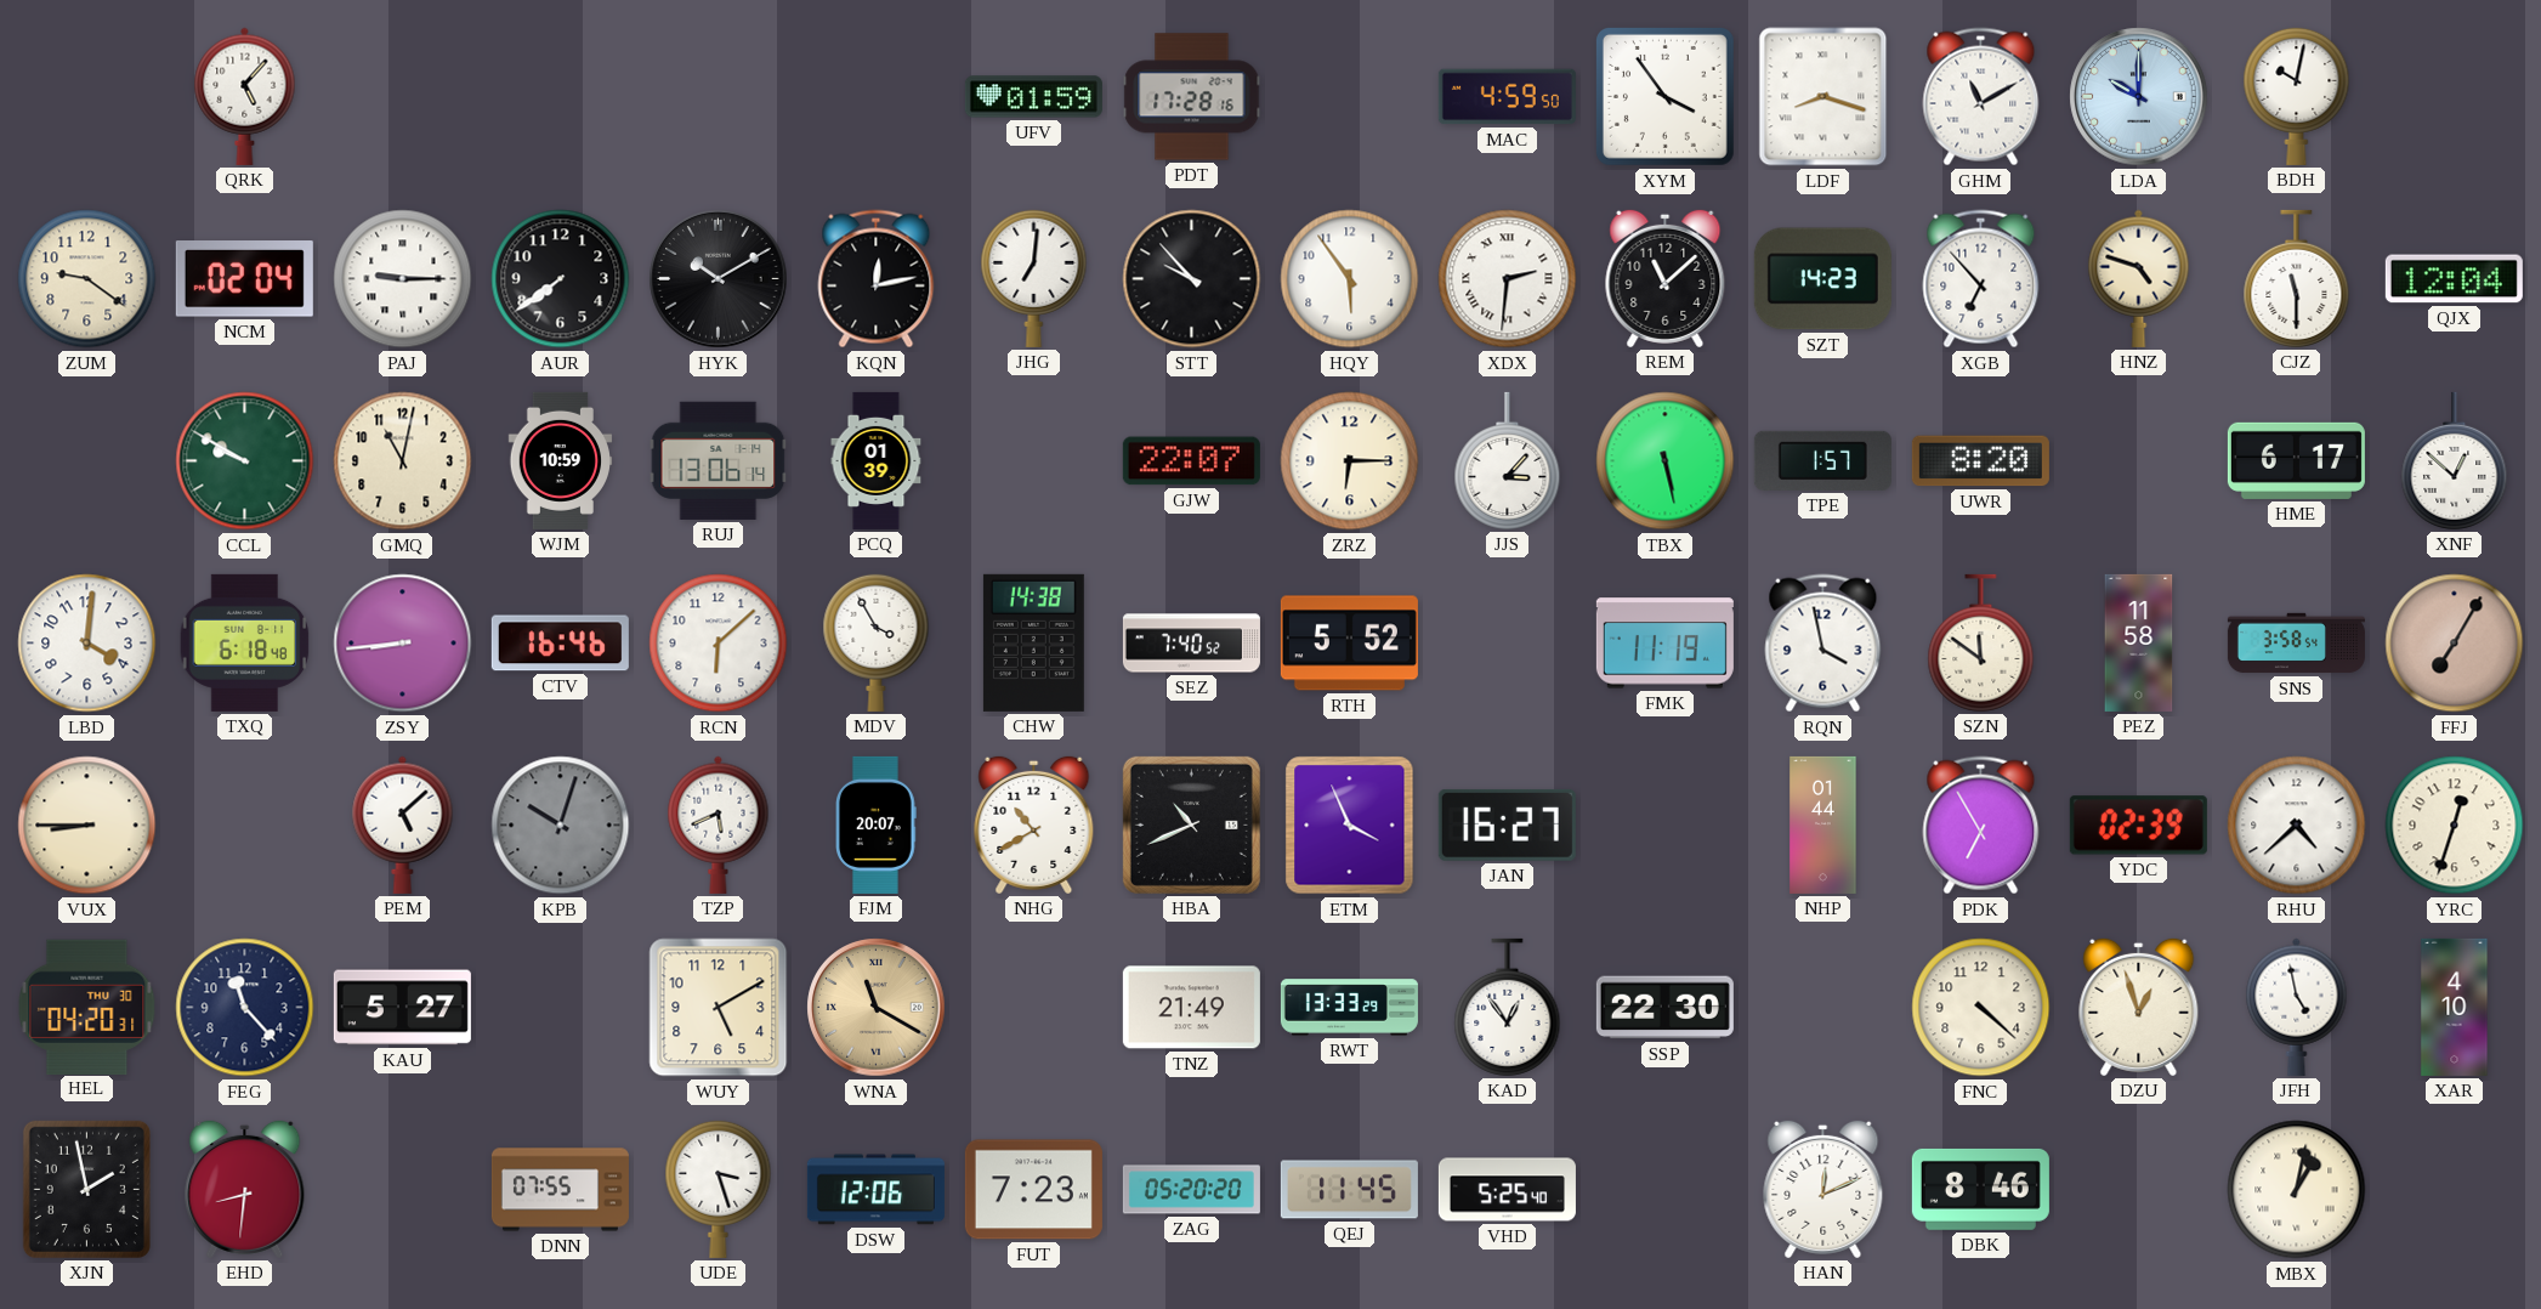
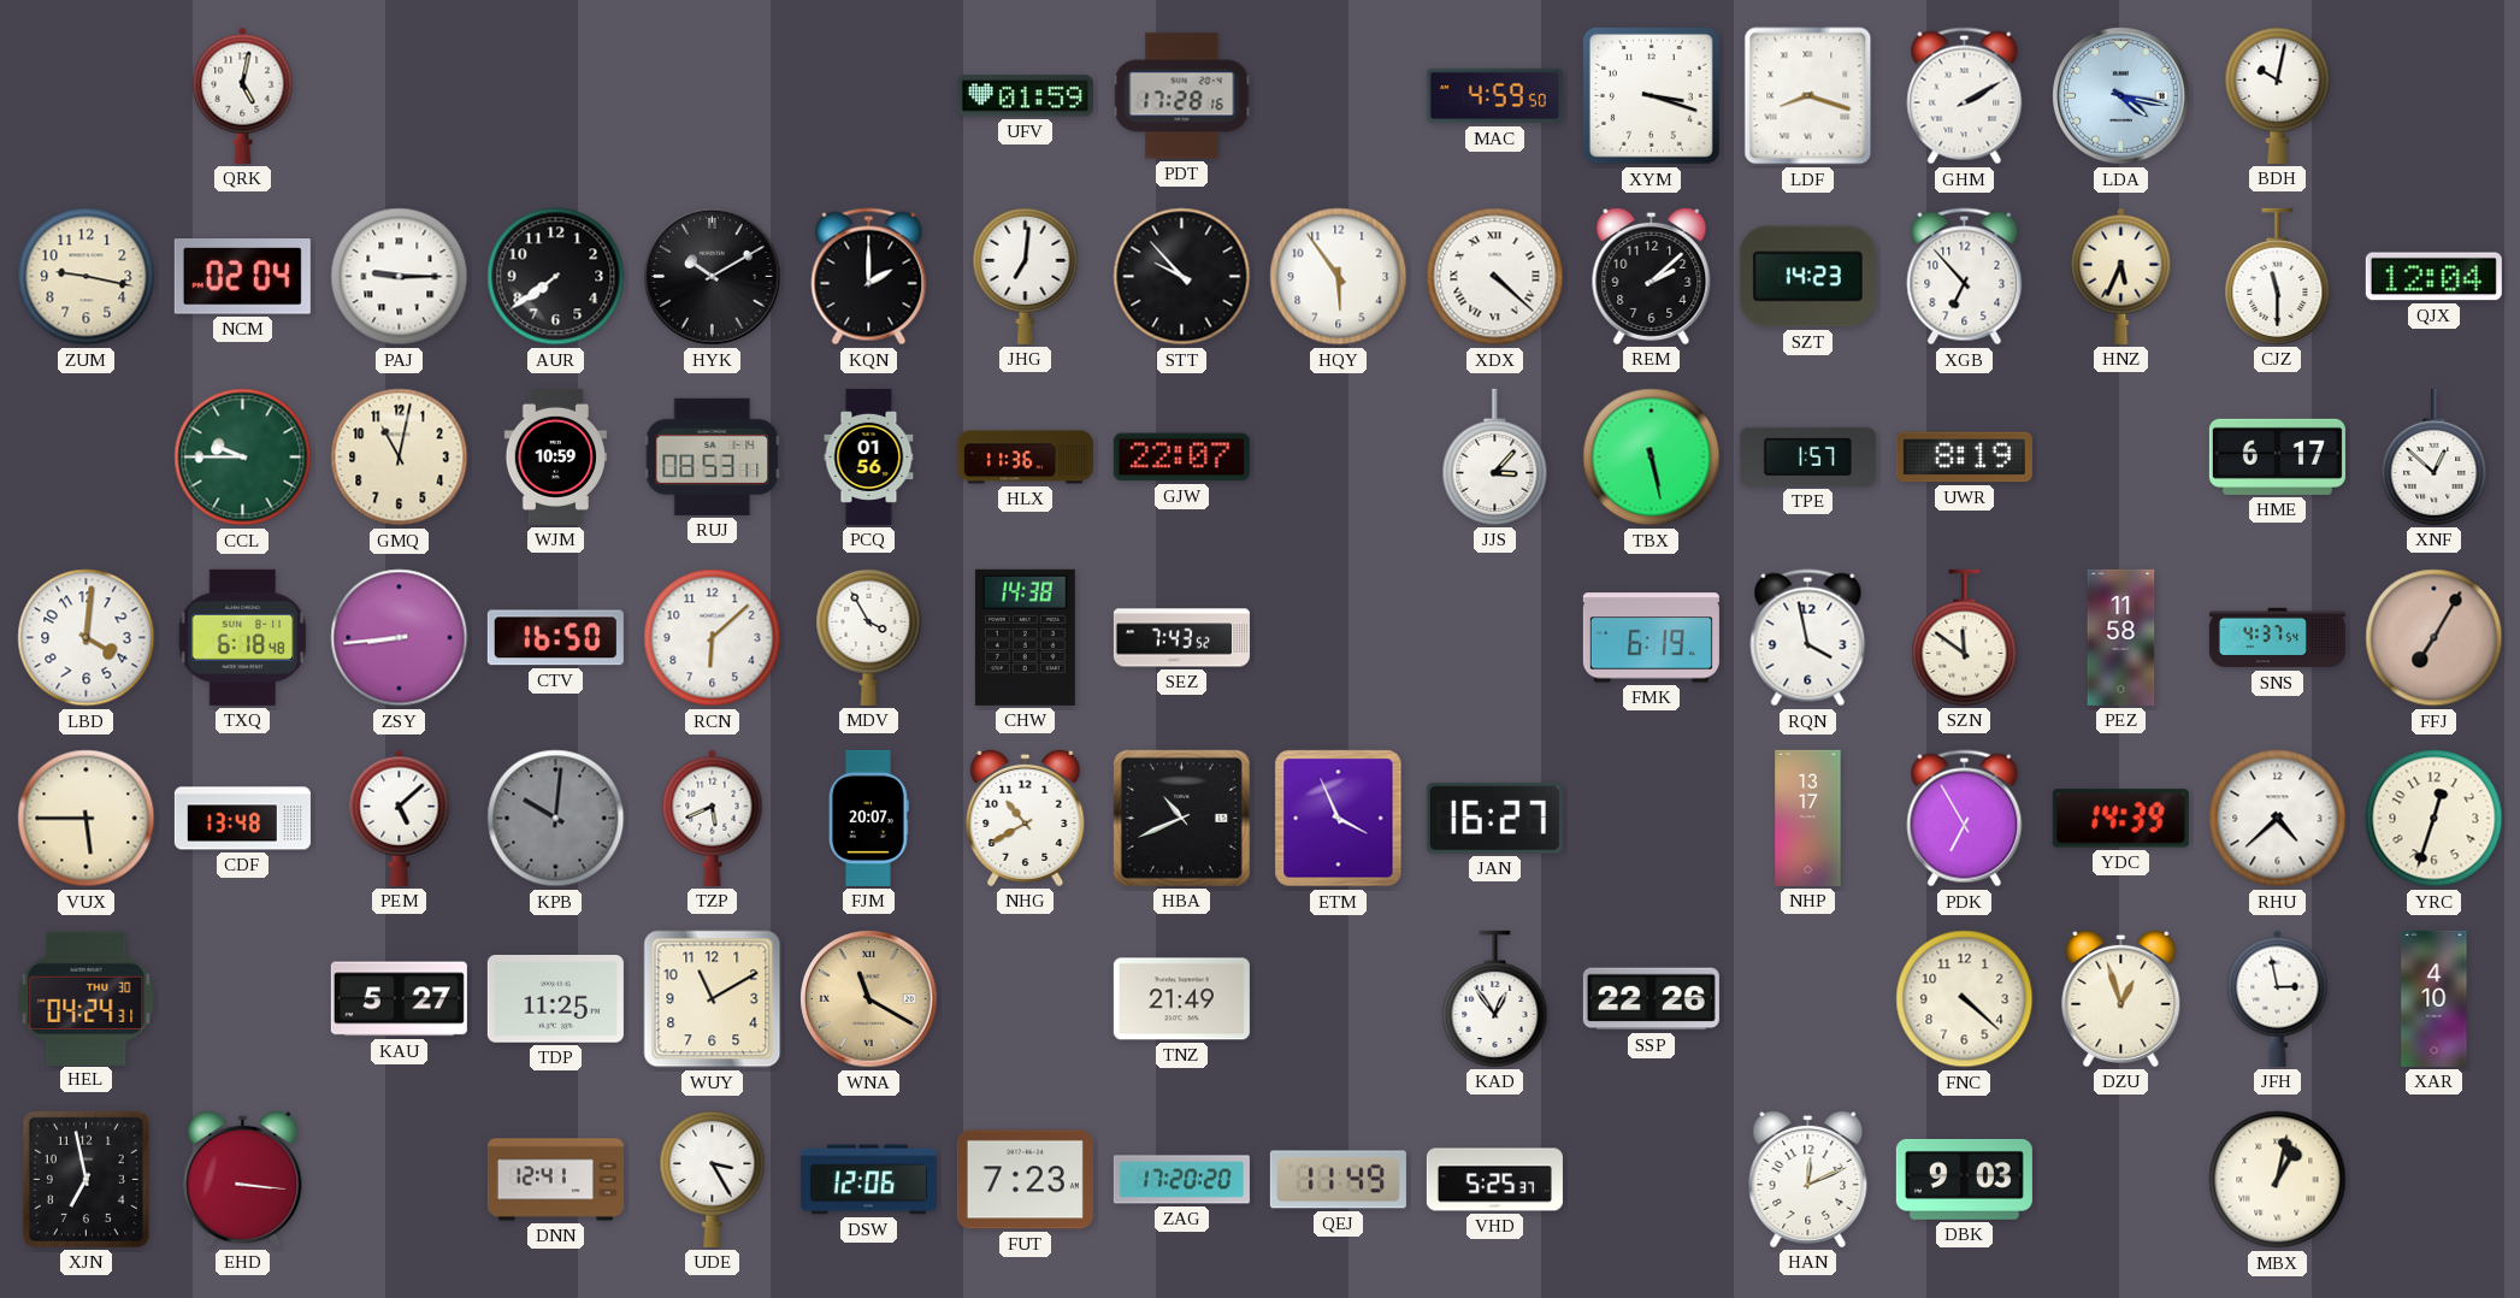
QRK: 5:07 -> 5:02
XYM: 3:54 -> 3:18
GHM: 11:10 -> 2:10
LDA: 10:00 -> 4:17
ZUM: 9:21 -> 9:17
KQN: 12:13 -> 2:00
XDX: 2:31 -> 4:22
REM: 11:08 -> 2:08
HNZ: 4:48 -> 5:34
CCL: 9:50 -> 9:45
RUJ: 13:06 -> 08:53
PCQ: 01:39 -> 01:56
HLX: none -> 11:36
ZRZ: 6:15 -> none
UWR: 8:20 -> 8:19
CTV: 16:46 -> 16:50
SEZ: 7:40 -> 7:43
RTH: 5:52 -> none
FMK: 11:19 -> 6:19
SNS: 3:58 -> 4:37
VUX: 8:45 -> 5:45
CDF: none -> 13:48
KPB: 10:03 -> 10:01
NHP: 01:44 -> 13:17
YDC: 02:39 -> 14:39
HEL: 04:20 -> 04:24
FEG: 11:23 -> none
TDP: none -> 11:25
WUY: 5:10 -> 11:10
RWT: 13:33 -> none
SSP: 22:30 -> 22:26
JFH: 4:58 -> 2:58
XJN: 1:58 -> 6:58
EHD: 8:31 -> 3:16
DNN: 07:55 -> 12:41
UDE: 3:27 -> 3:25
ZAG: 05:20 -> 17:20
QEJ: 11:45 -> 11:49
VHD: 5:25:40 -> 5:25:37
DBK: 8:46 -> 9:03
